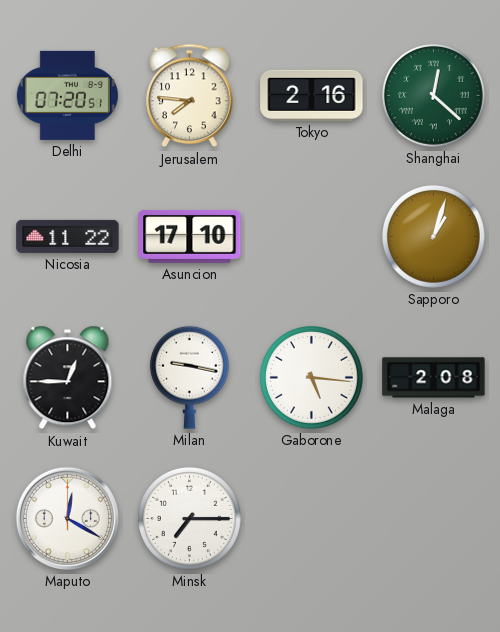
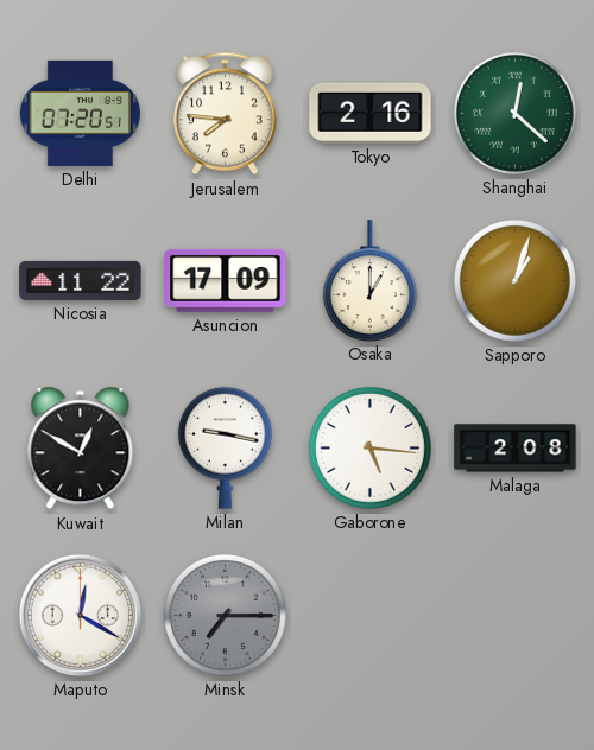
Asuncion: 17:10 -> 17:09
Osaka: none -> 1:00
Kuwait: 12:45 -> 12:50
Minsk dial: white -> grey
